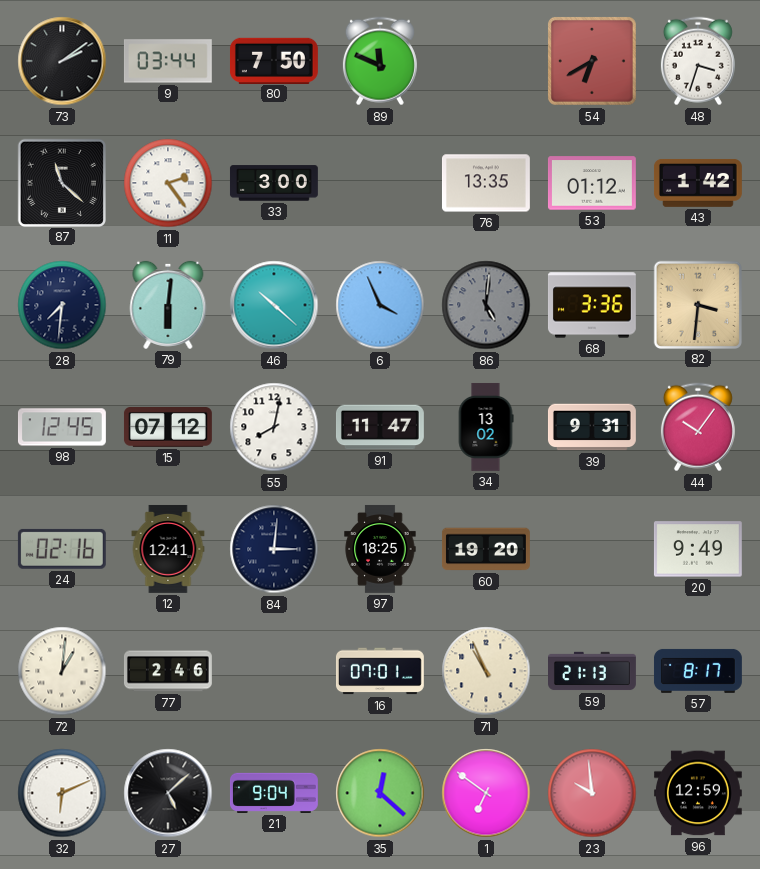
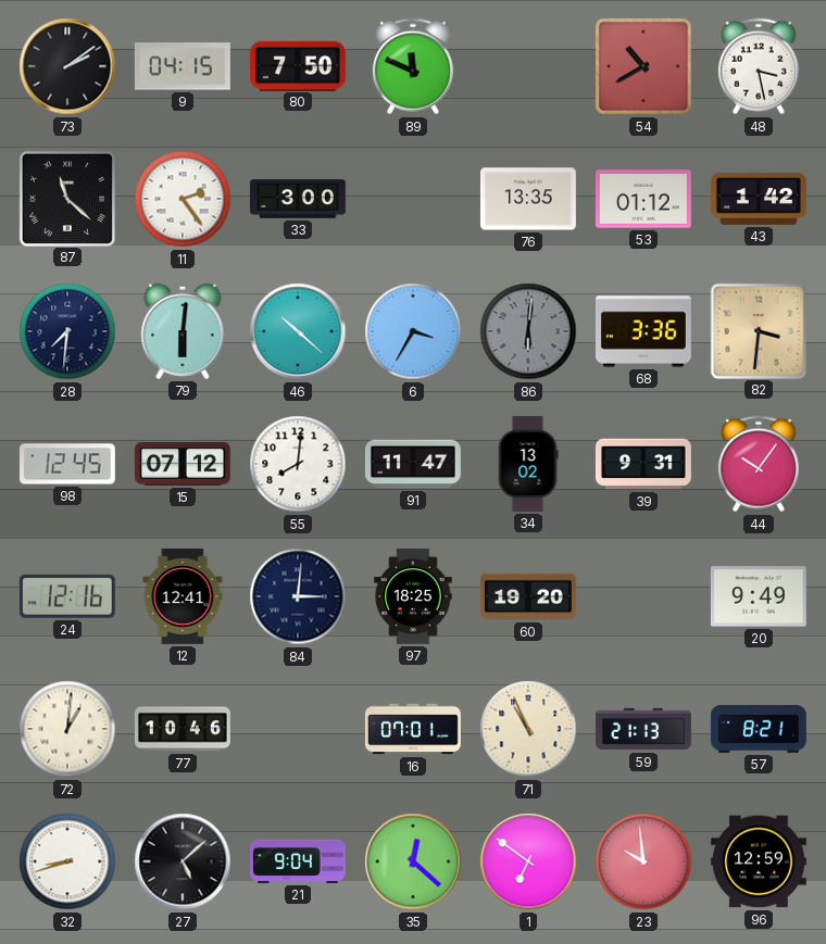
9: 03:44 -> 04:15
54: 6:40 -> 10:40
48: 3:33 -> 3:28
6: 3:56 -> 3:35
86: 5:01 -> 6:01
55: 8:02 -> 8:01
24: 02:16 -> 12:16
77: 2:46 -> 10:46
57: 8:17 -> 8:21
32: 6:11 -> 8:42
